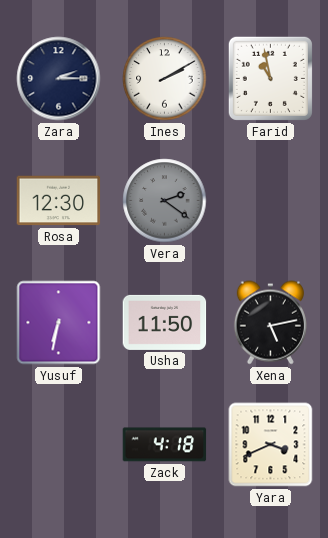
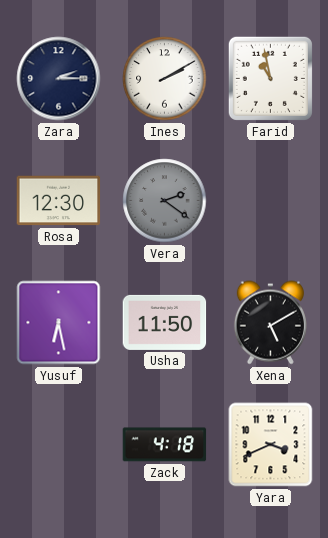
Yusuf: 6:32 -> 6:28
Xena: 5:13 -> 5:10
